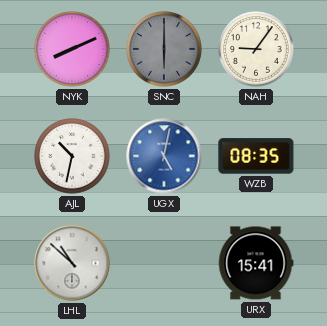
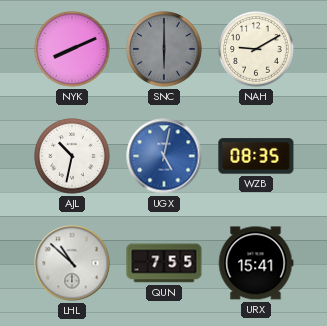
NAH: 9:06 -> 9:10
QUN: none -> 7:55
